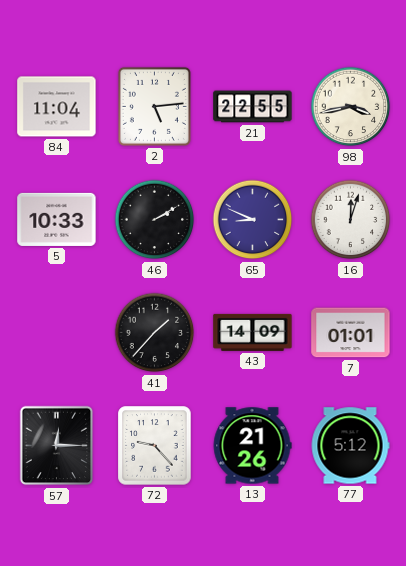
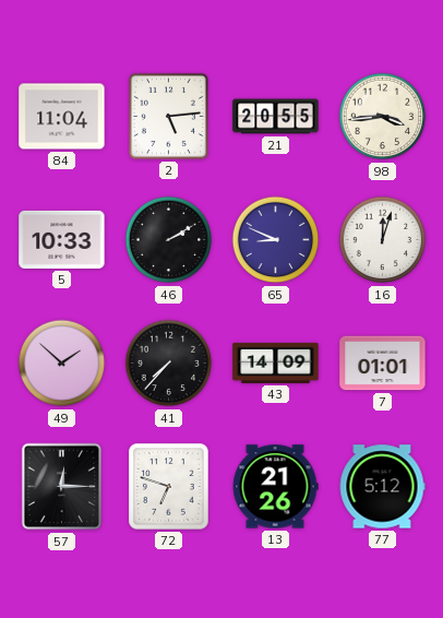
21: 22:55 -> 20:55
98: 3:43 -> 3:44
49: none -> 1:52
41: 1:37 -> 7:37
72: 9:23 -> 6:48
